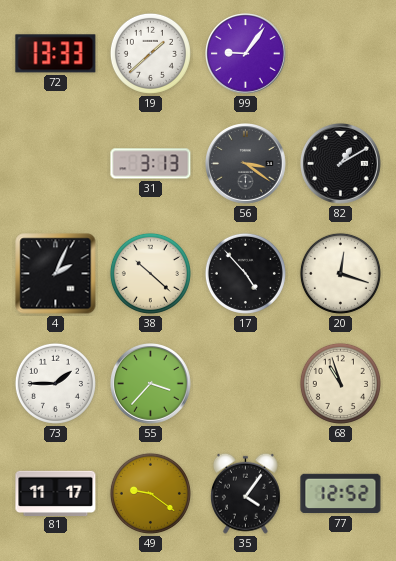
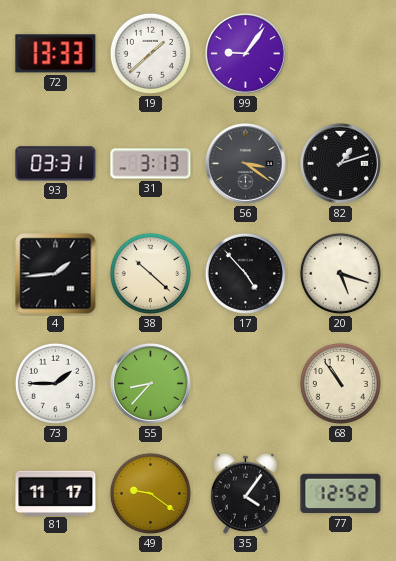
93: none -> 03:31
82: 1:10 -> 1:12
4: 2:04 -> 1:44
20: 12:18 -> 5:18
55: 3:37 -> 8:37
68: 10:57 -> 10:54
